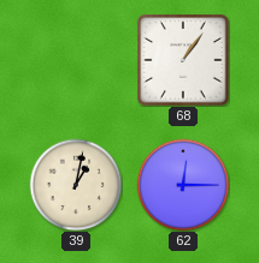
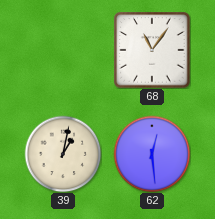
68: 1:06 -> 11:06
62: 12:15 -> 12:29
